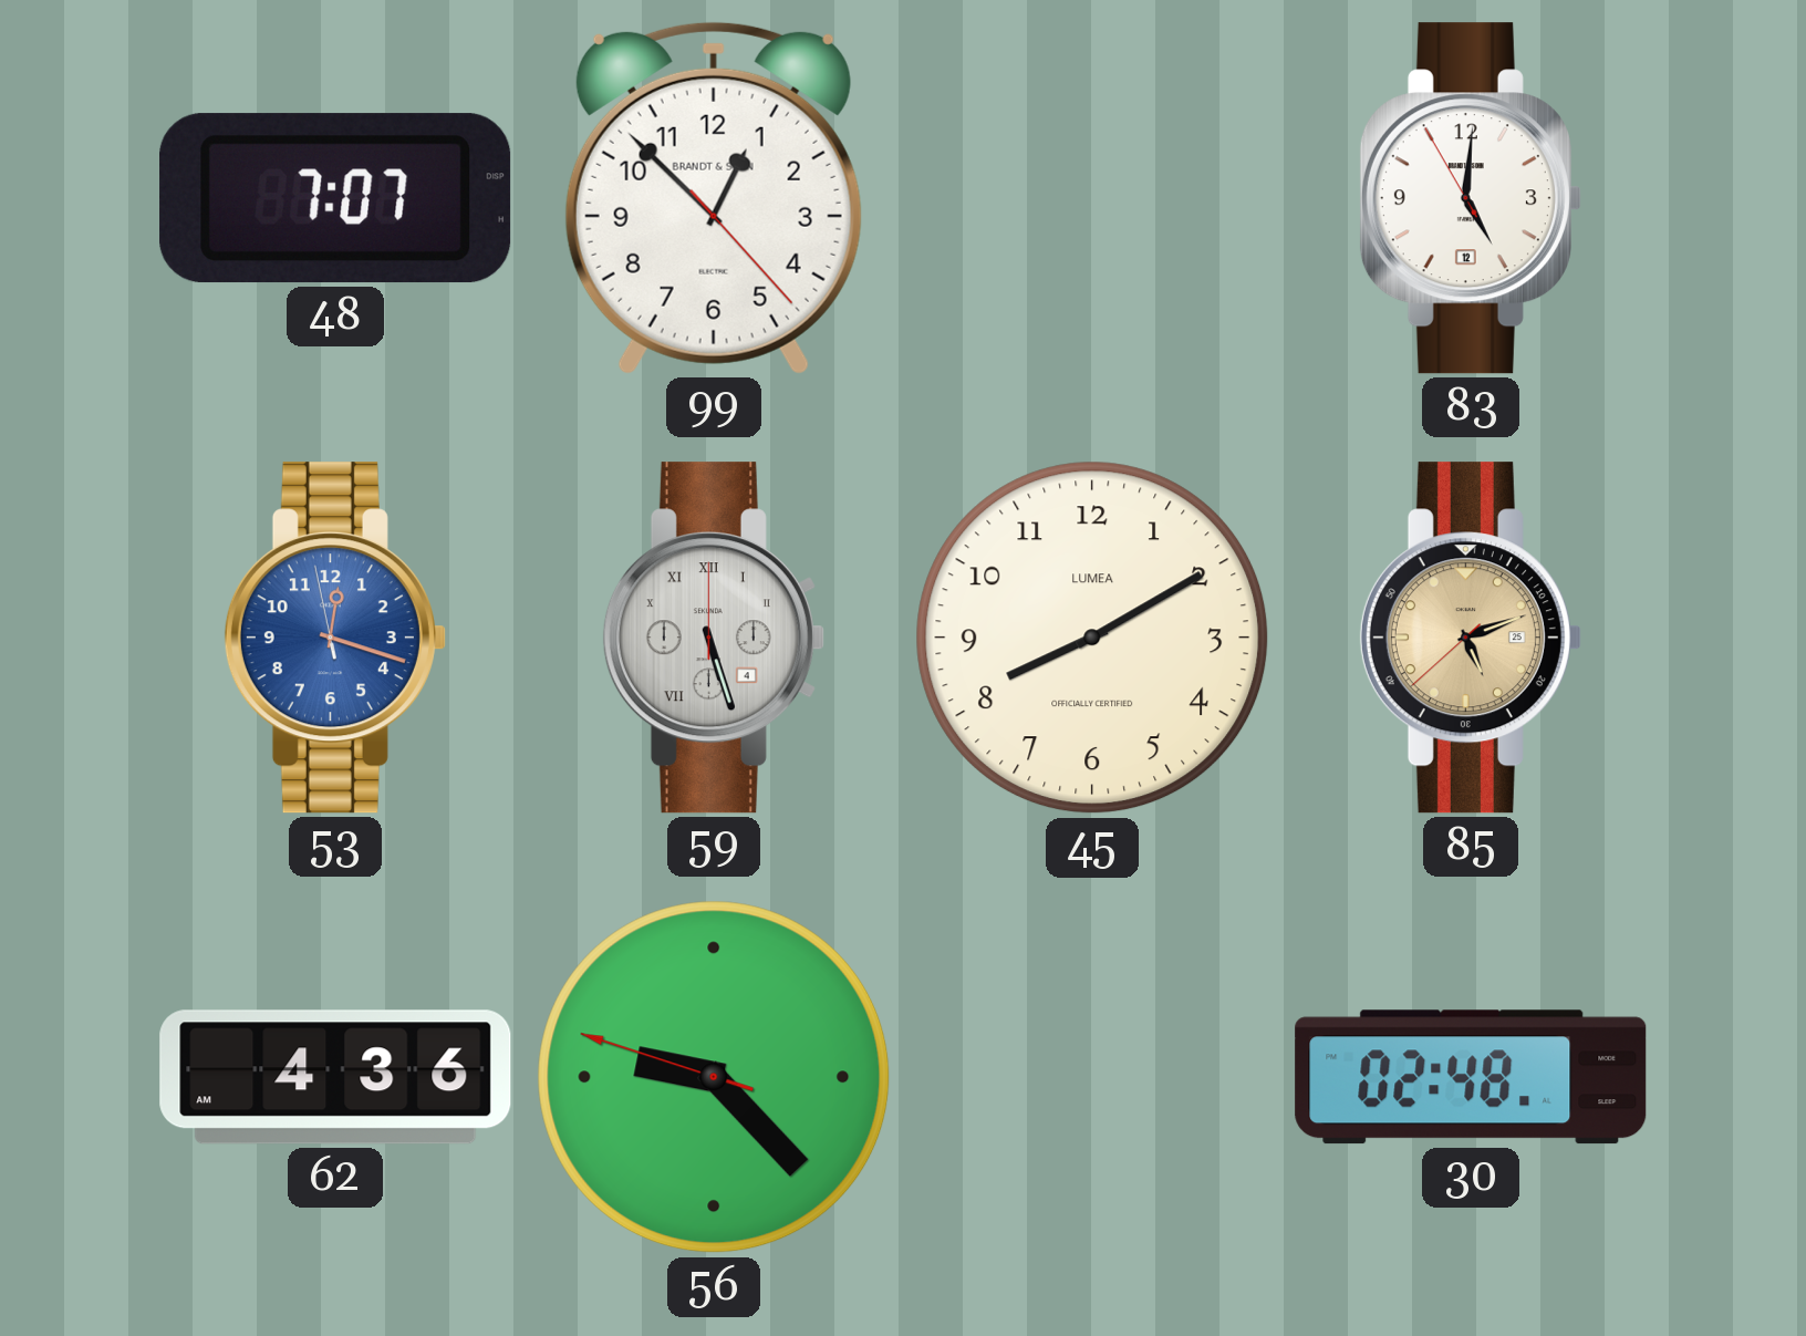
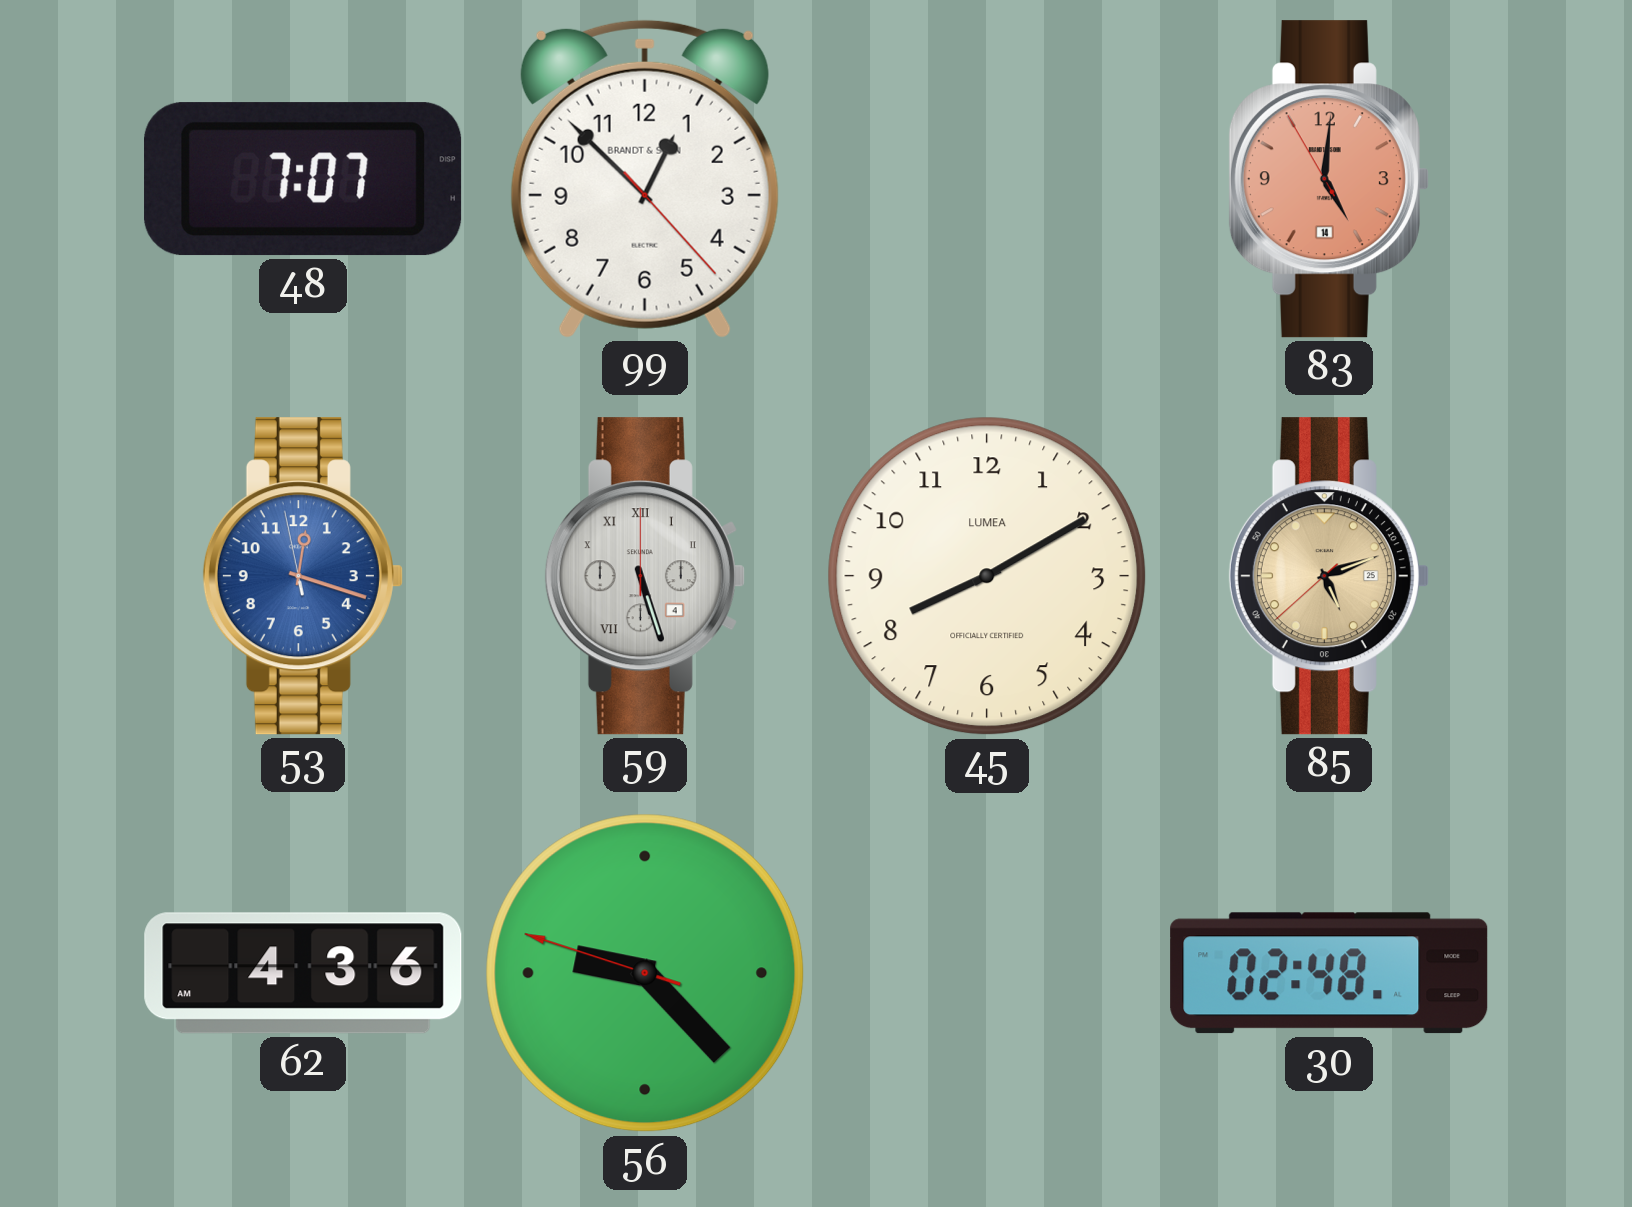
83 date: 12 -> 14
83 dial: white -> salmon
